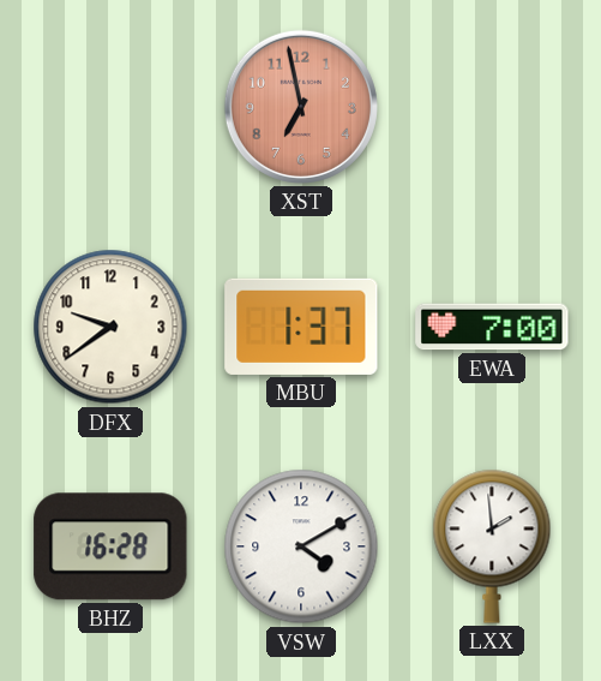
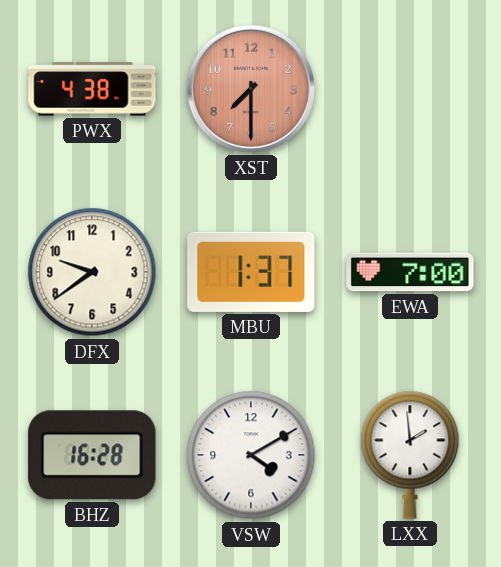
PWX: none -> 4:38
XST: 6:58 -> 7:30
